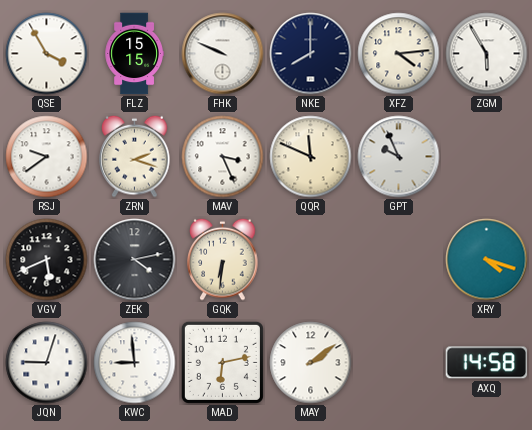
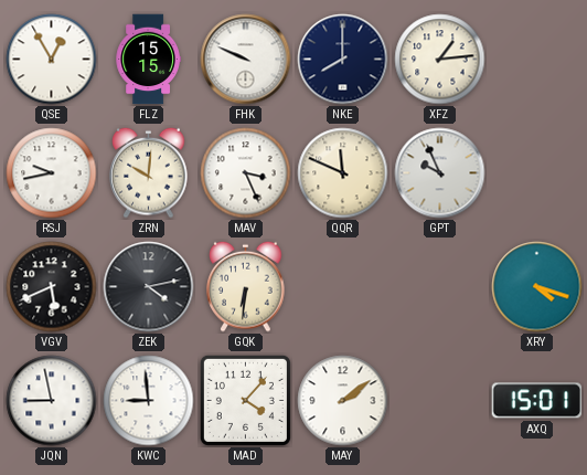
QSE: 3:55 -> 12:55
XFZ: 4:14 -> 1:14
ZGM: 5:55 -> none
RSJ: 9:39 -> 9:43
ZRN: 2:18 -> 10:01
JQN: 9:03 -> 8:58
MAD: 6:13 -> 4:07
AXQ: 14:58 -> 15:01
